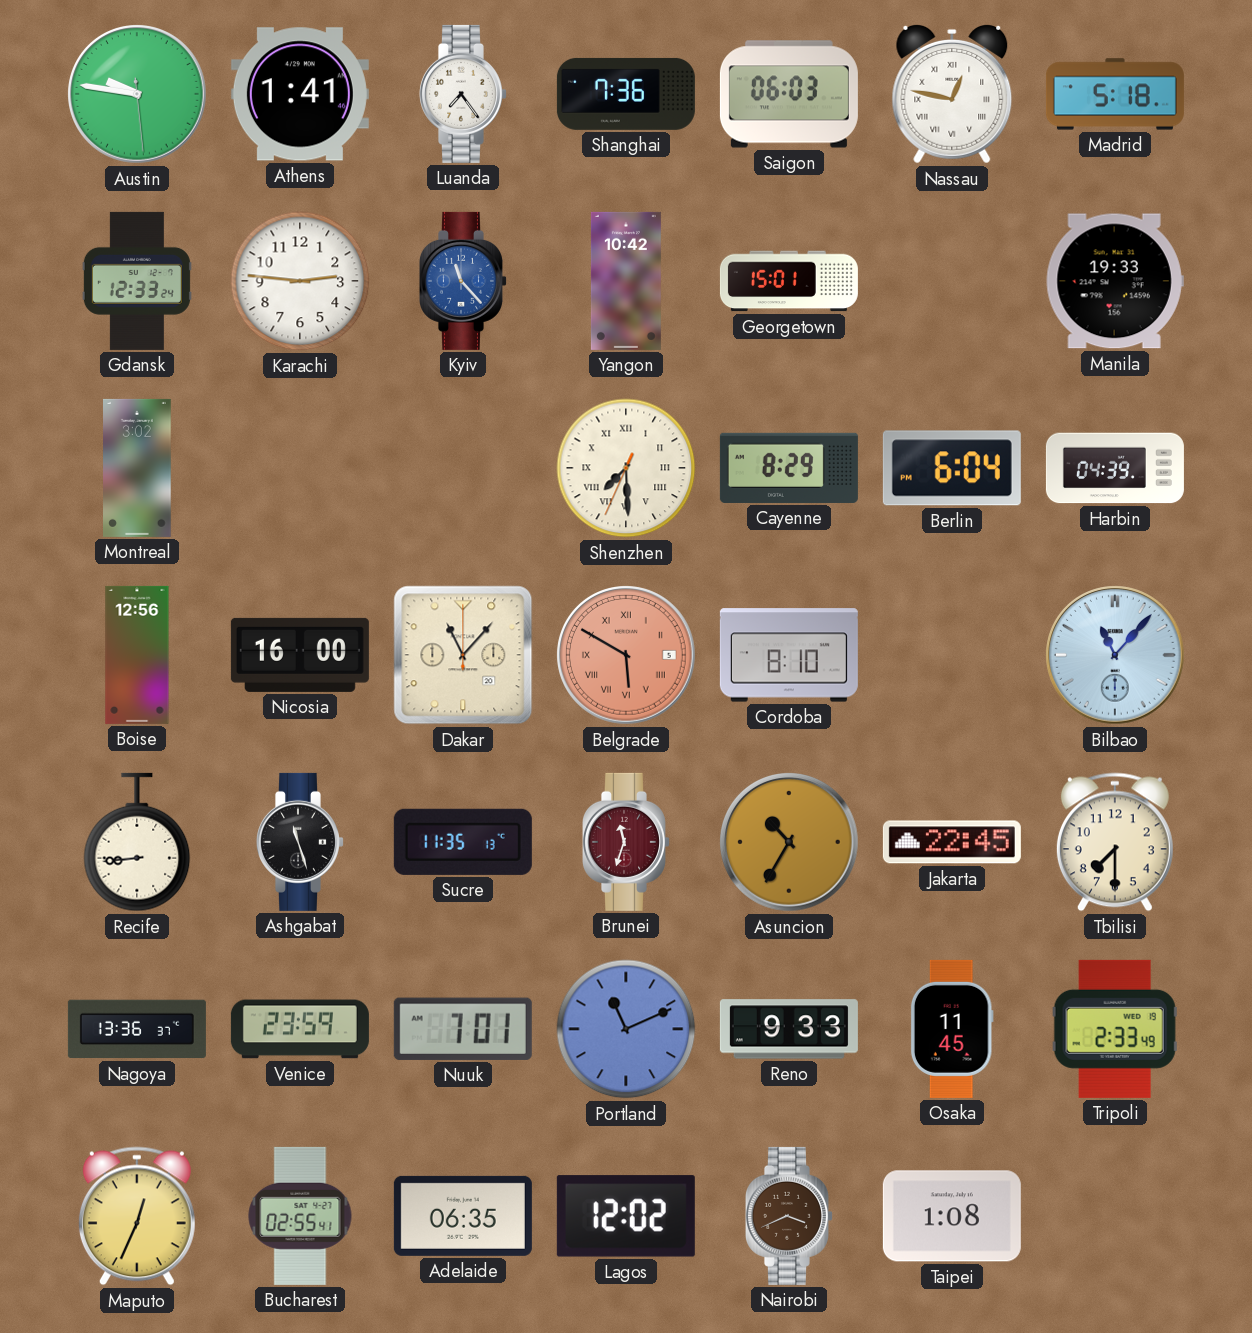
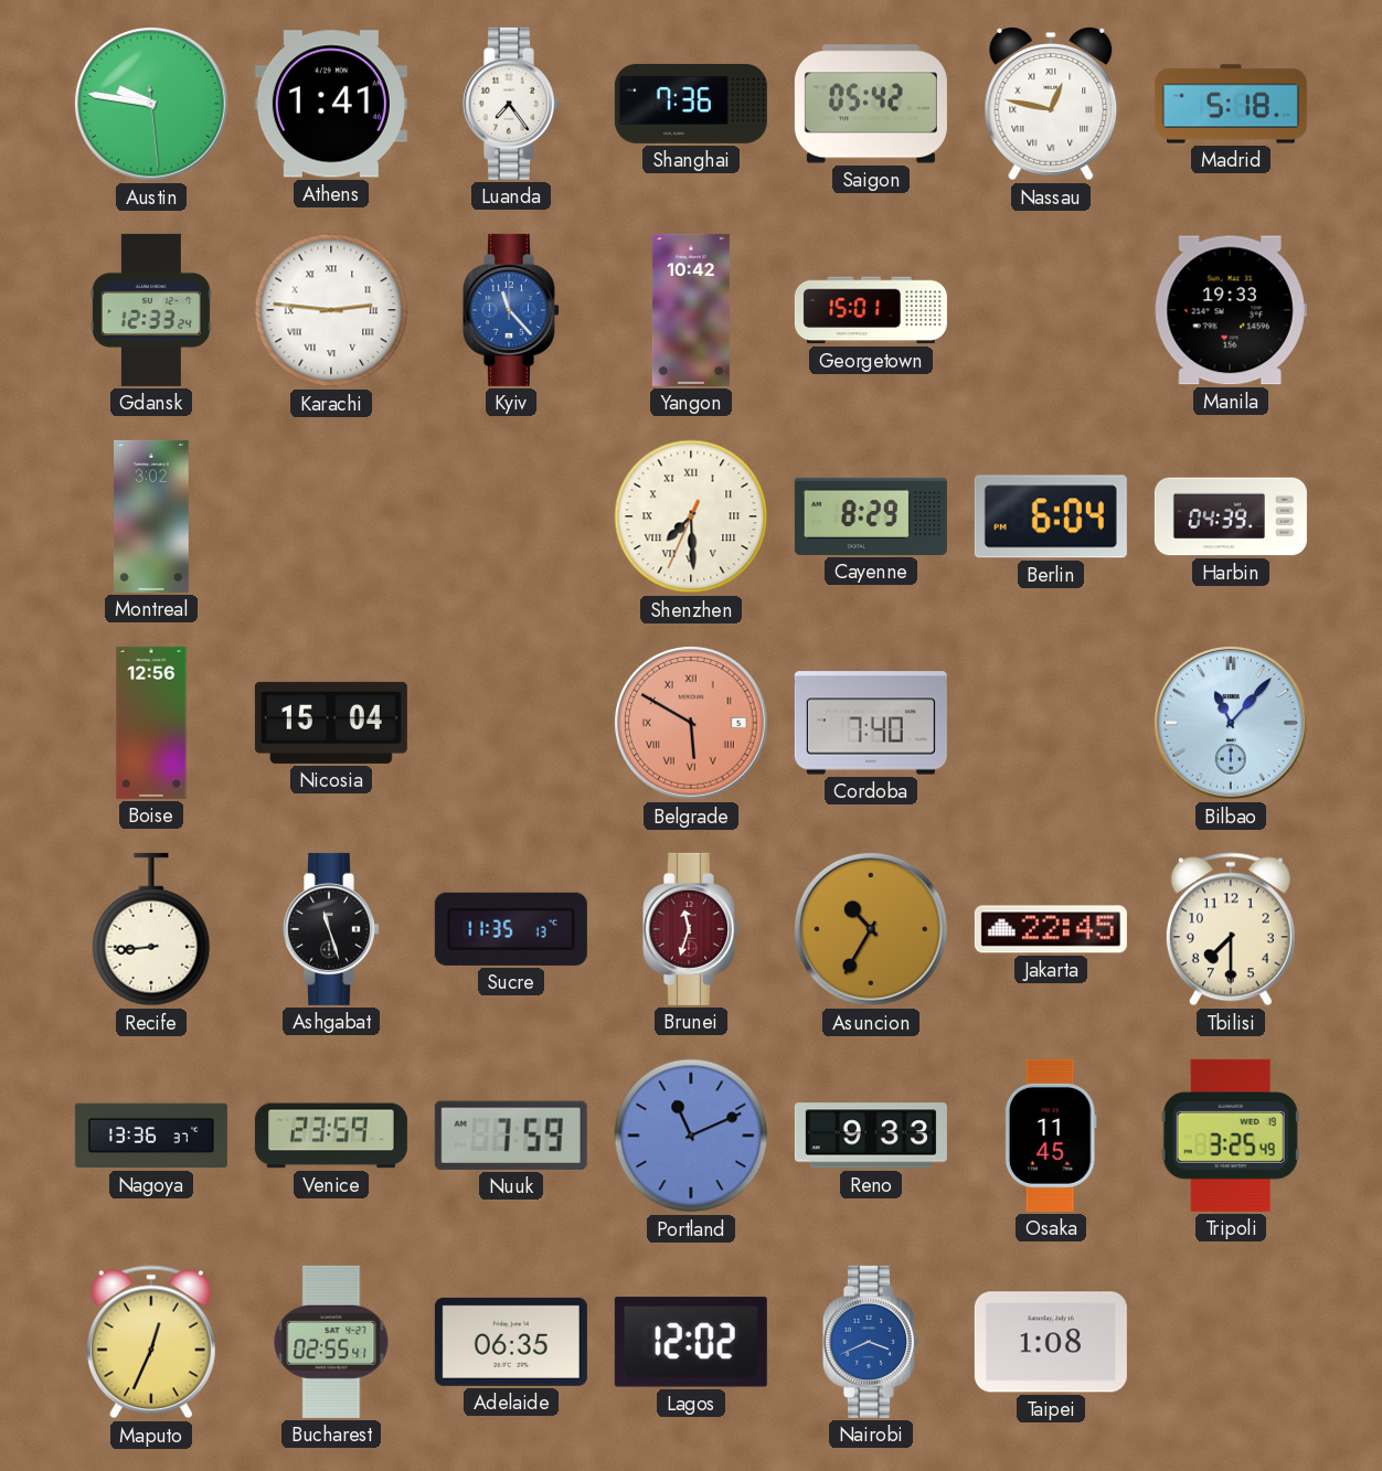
Saigon: 06:03 -> 05:42
Karachi numerals: Arabic -> Roman
Nicosia: 16:00 -> 15:04
Dakar: 11:07 -> none
Cordoba: 8:10 -> 7:40
Nuuk: 7:01 -> 7:59
Tripoli: 2:33 -> 3:25
Nairobi dial: brown -> blue
